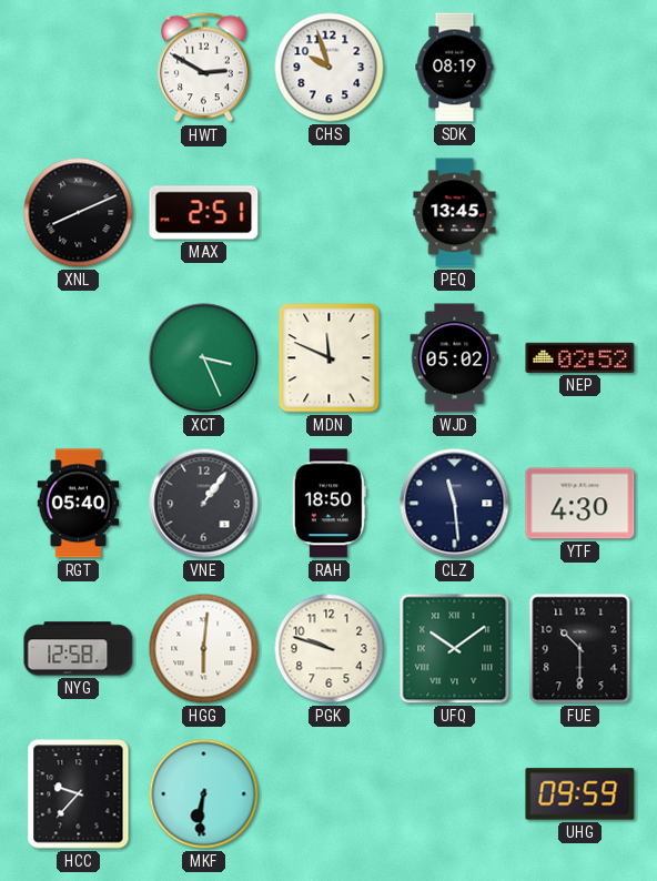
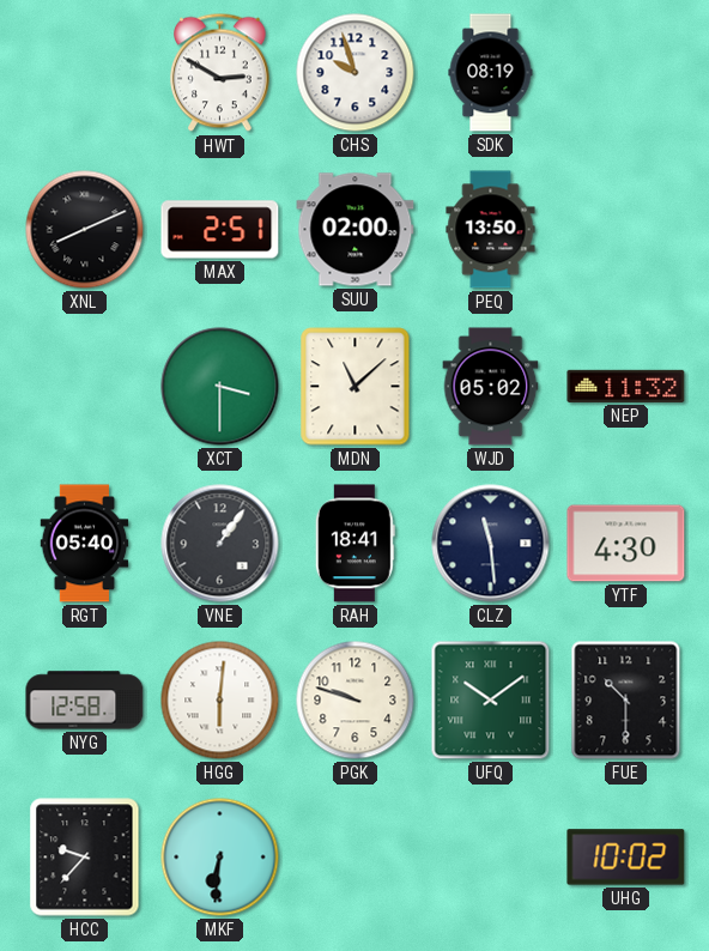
SUU: none -> 02:00
PEQ: 13:45 -> 13:50
XCT: 3:26 -> 3:30
MDN: 11:49 -> 11:08
NEP: 02:52 -> 11:32
RAH: 18:50 -> 18:41
UHG: 09:59 -> 10:02
